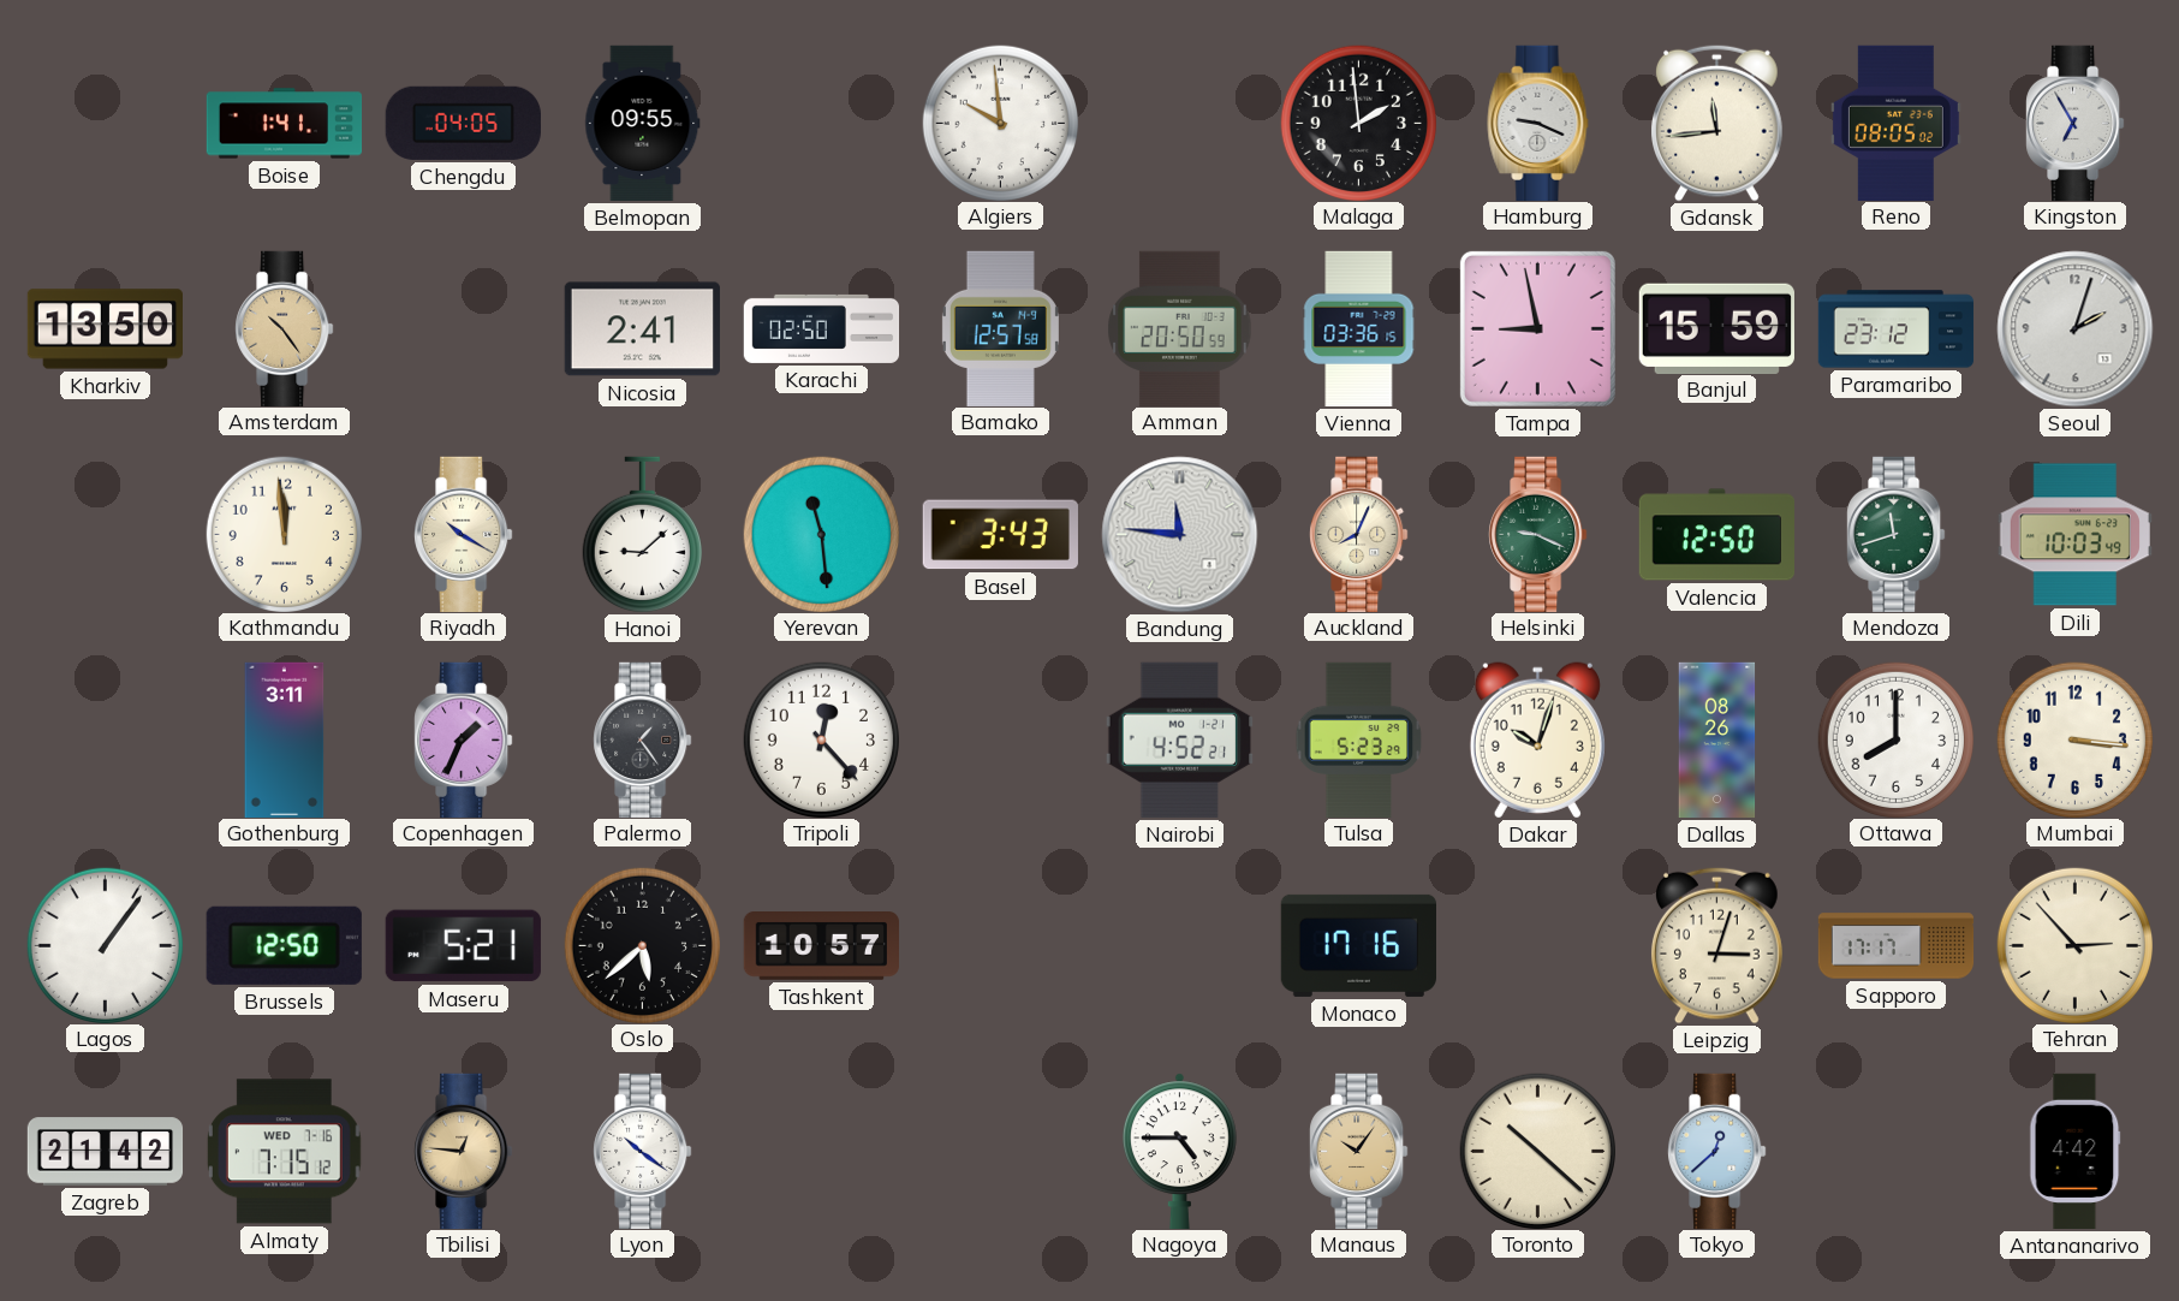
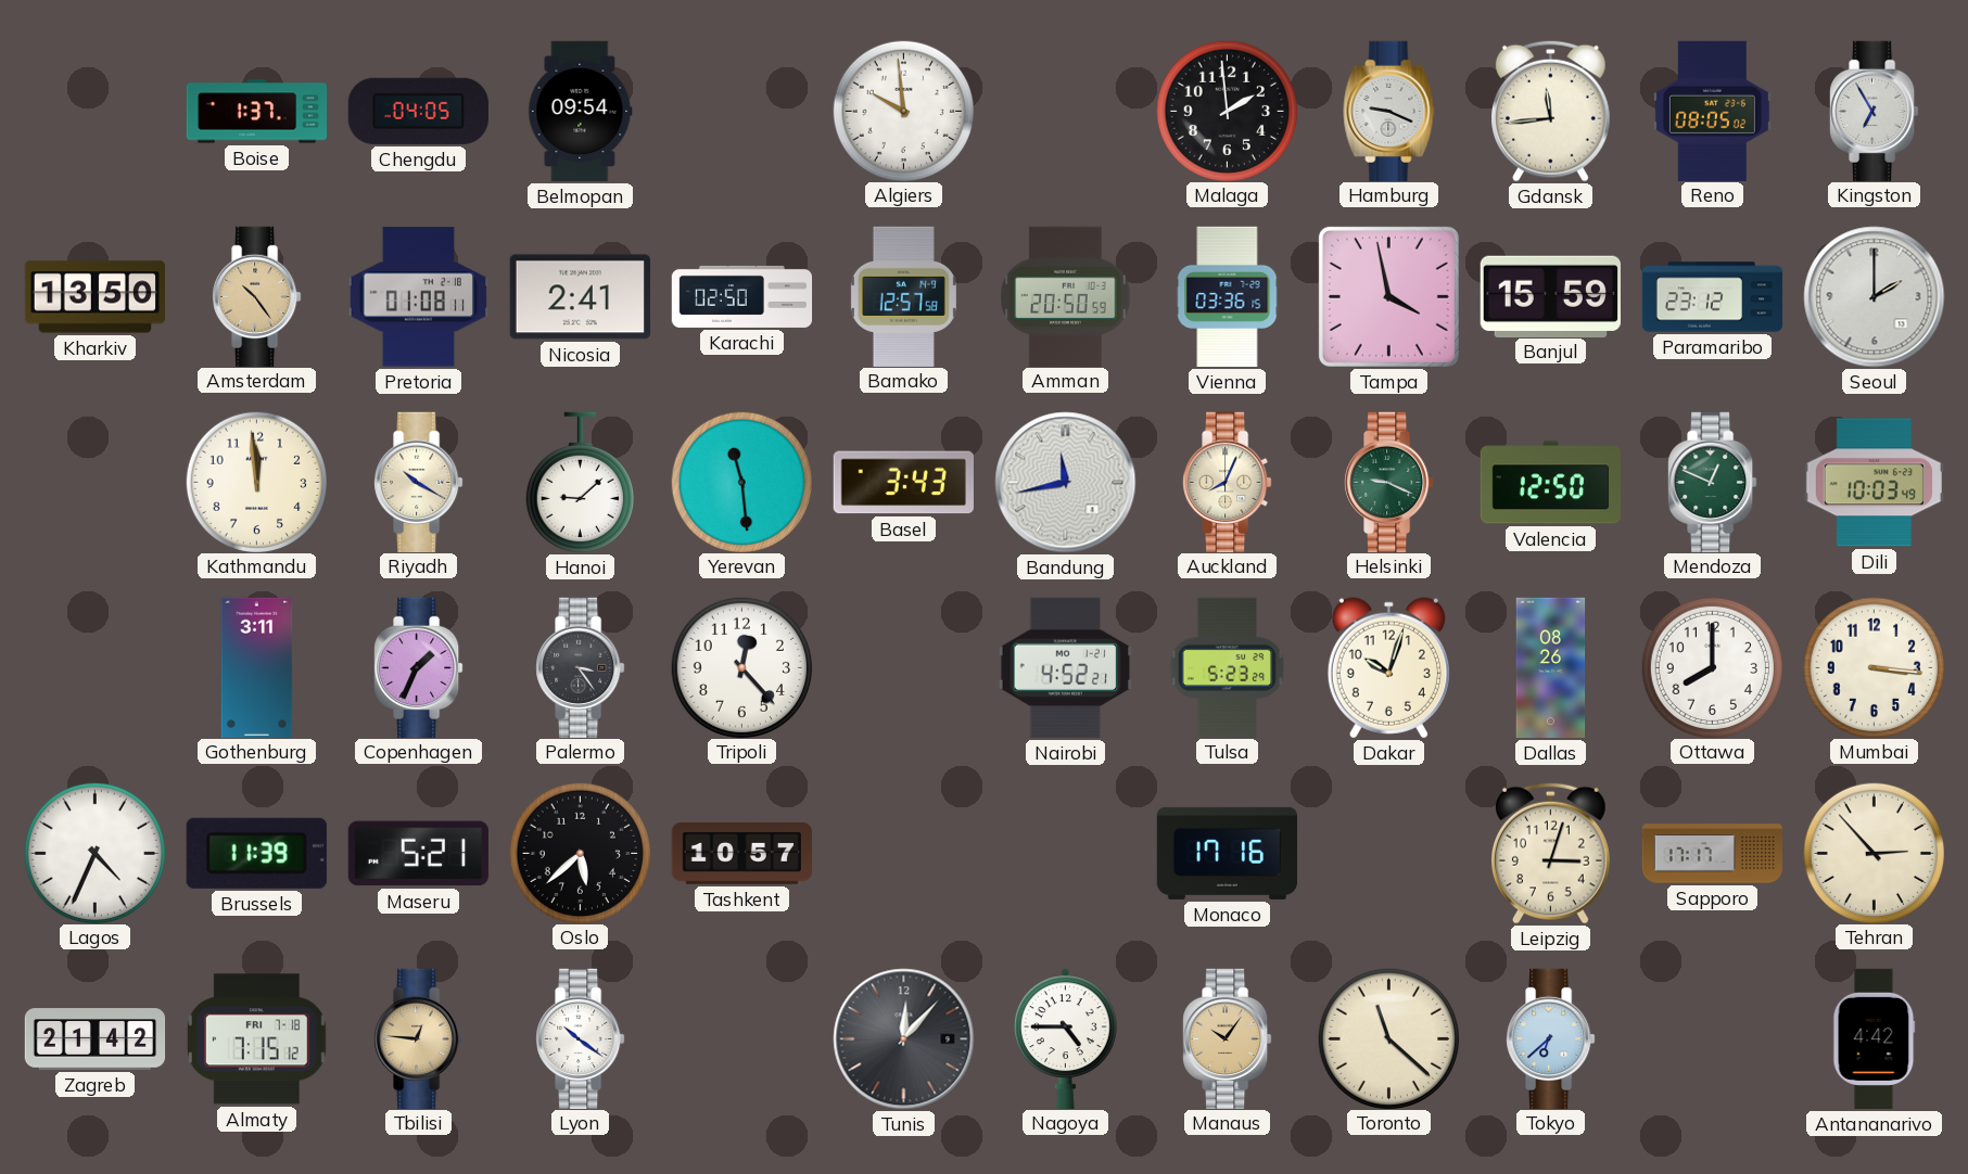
Boise: 1:41 -> 1:37
Belmopan: 09:55 -> 09:54
Pretoria: none -> 01:08
Tampa: 8:58 -> 3:58
Seoul: 2:03 -> 2:00
Bandung: 11:46 -> 11:43
Mendoza: 11:42 -> 12:49
Palermo: 1:24 -> 3:24
Lagos: 1:06 -> 4:34
Brussels: 12:50 -> 11:39
Almaty date: WED 7-16 -> FRI 7-18
Tunis: none -> 12:07
Toronto: 10:22 -> 11:22
Tokyo: 12:38 -> 6:38
